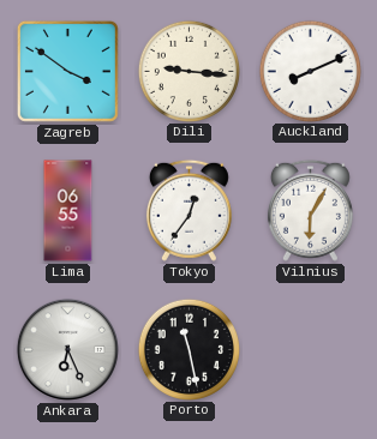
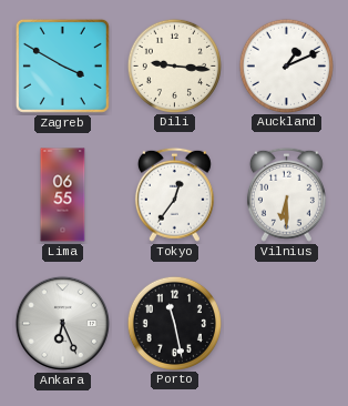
Zagreb: 3:51 -> 3:50
Auckland: 8:11 -> 1:11
Vilnius: 6:05 -> 6:30
